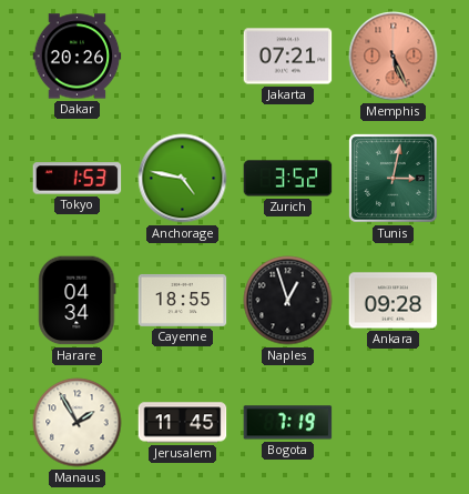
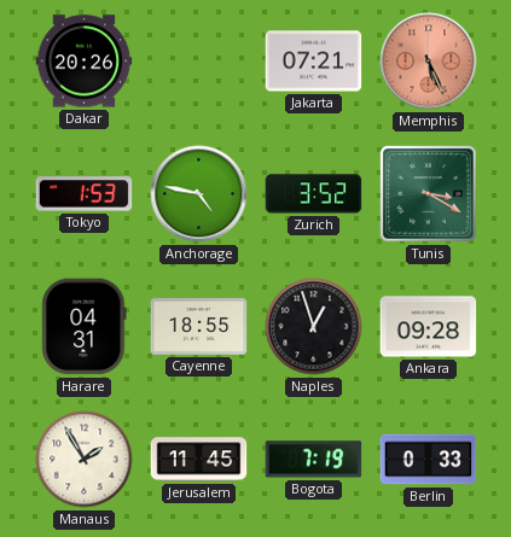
Tunis: 3:02 -> 3:20
Harare: 04:34 -> 04:31
Berlin: none -> 0:33
